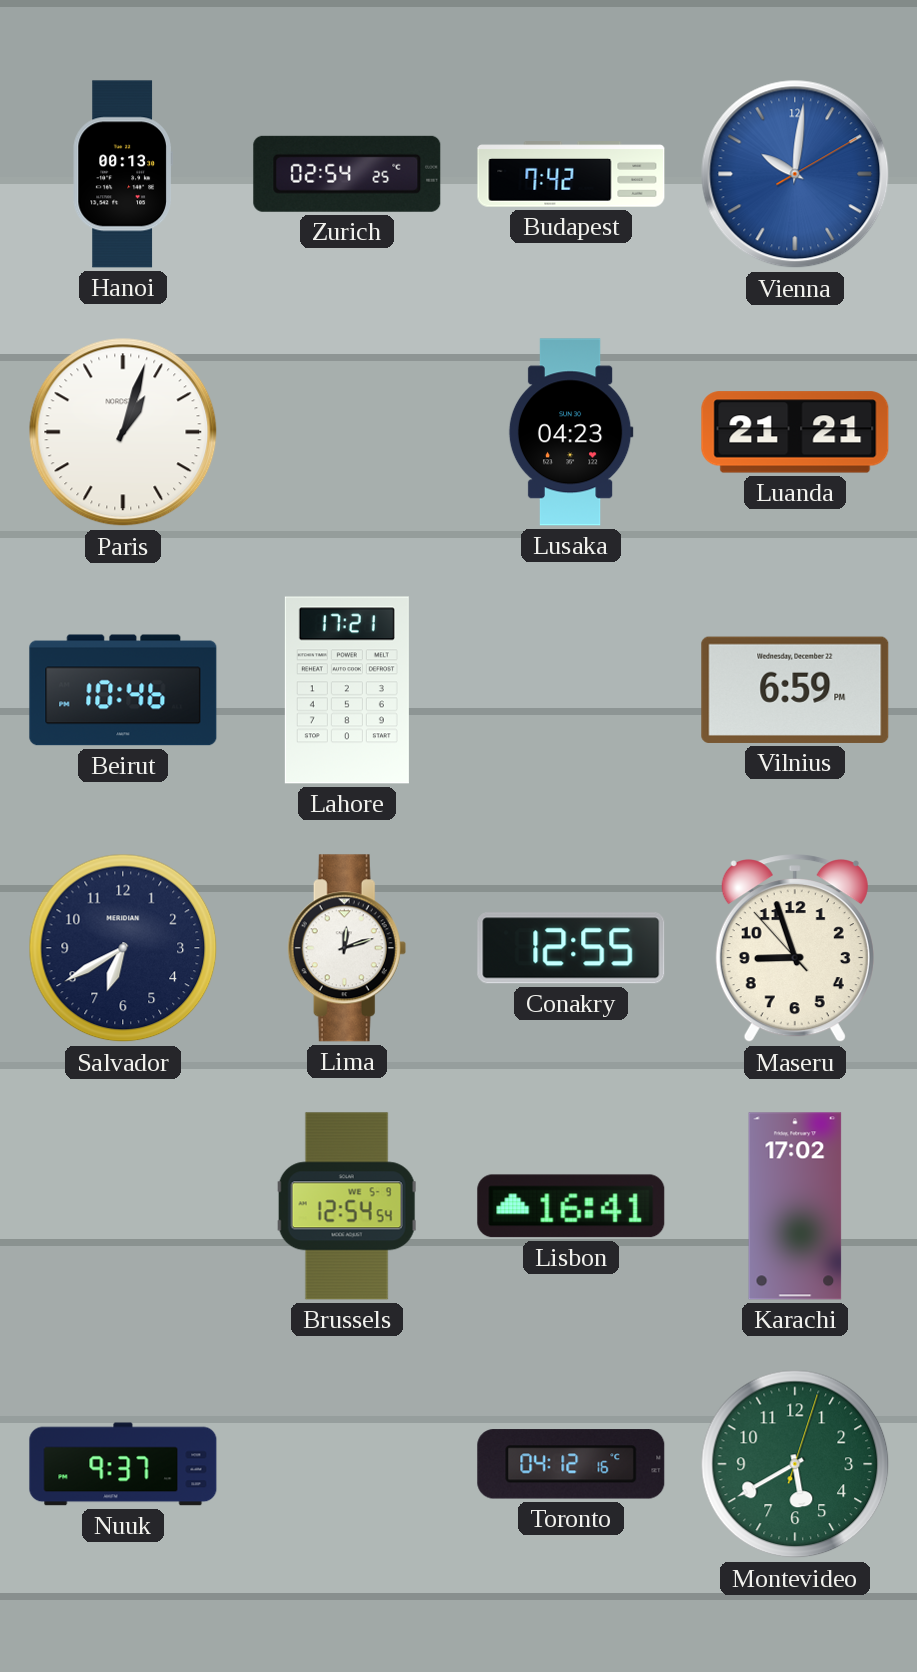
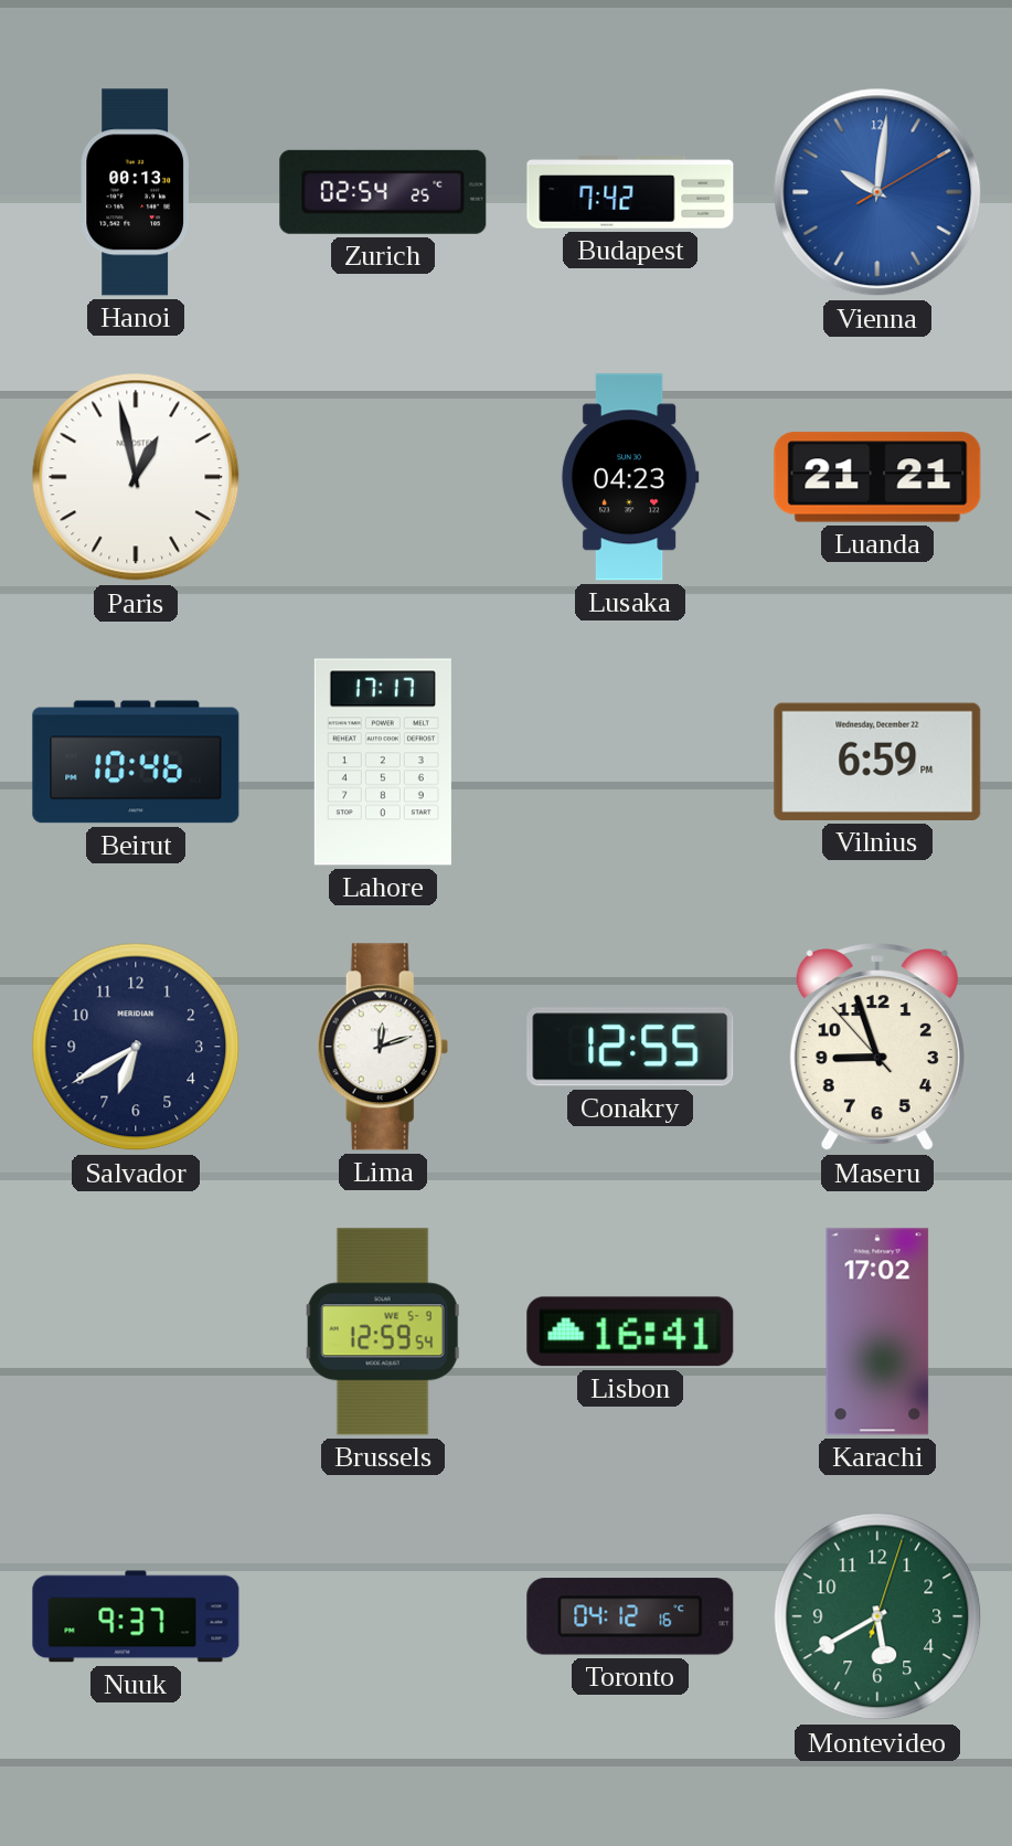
Paris: 1:03 -> 12:58
Lahore: 17:21 -> 17:17
Brussels: 12:54 -> 12:59
